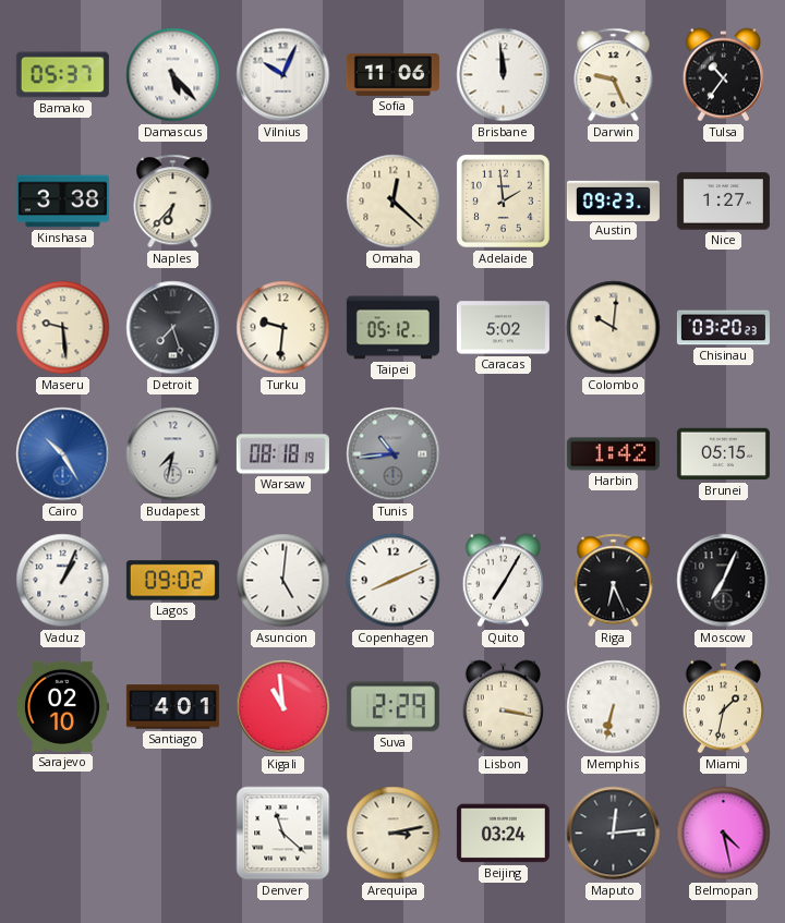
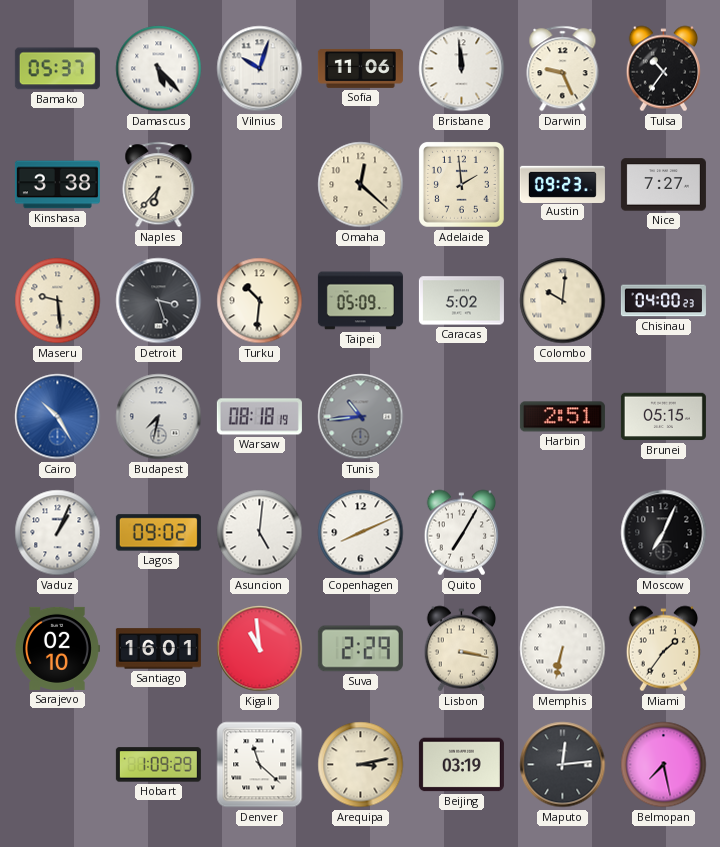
Vilnius: 10:04 -> 10:03
Nice: 1:27 -> 7:27
Detroit: 7:27 -> 3:27
Turku: 9:31 -> 10:31
Taipei: 05:12 -> 05:09
Chisinau: 03:20 -> 04:00
Harbin: 1:42 -> 2:51
Riga: 6:26 -> none
Santiago: 4:01 -> 16:01
Miami: 1:32 -> 1:36
Hobart: none -> 1:09
Beijing: 03:24 -> 03:19
Belmopan: 4:28 -> 7:28
